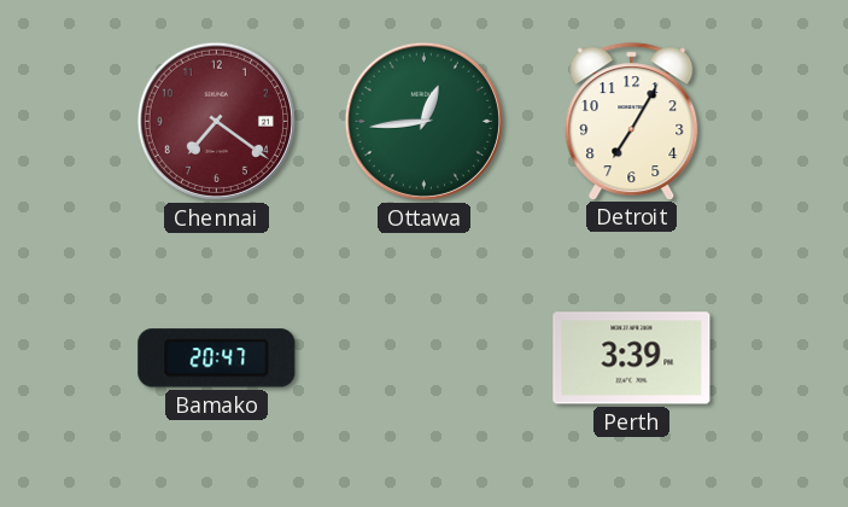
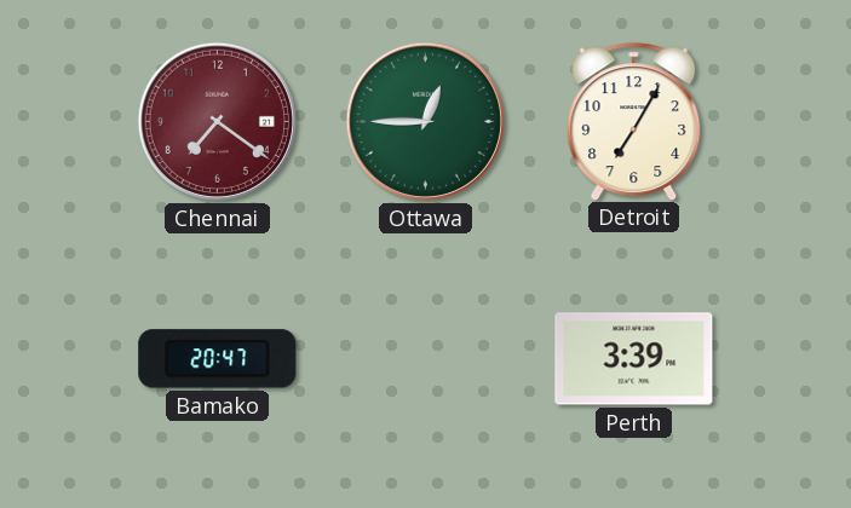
Ottawa: 12:44 -> 12:45
